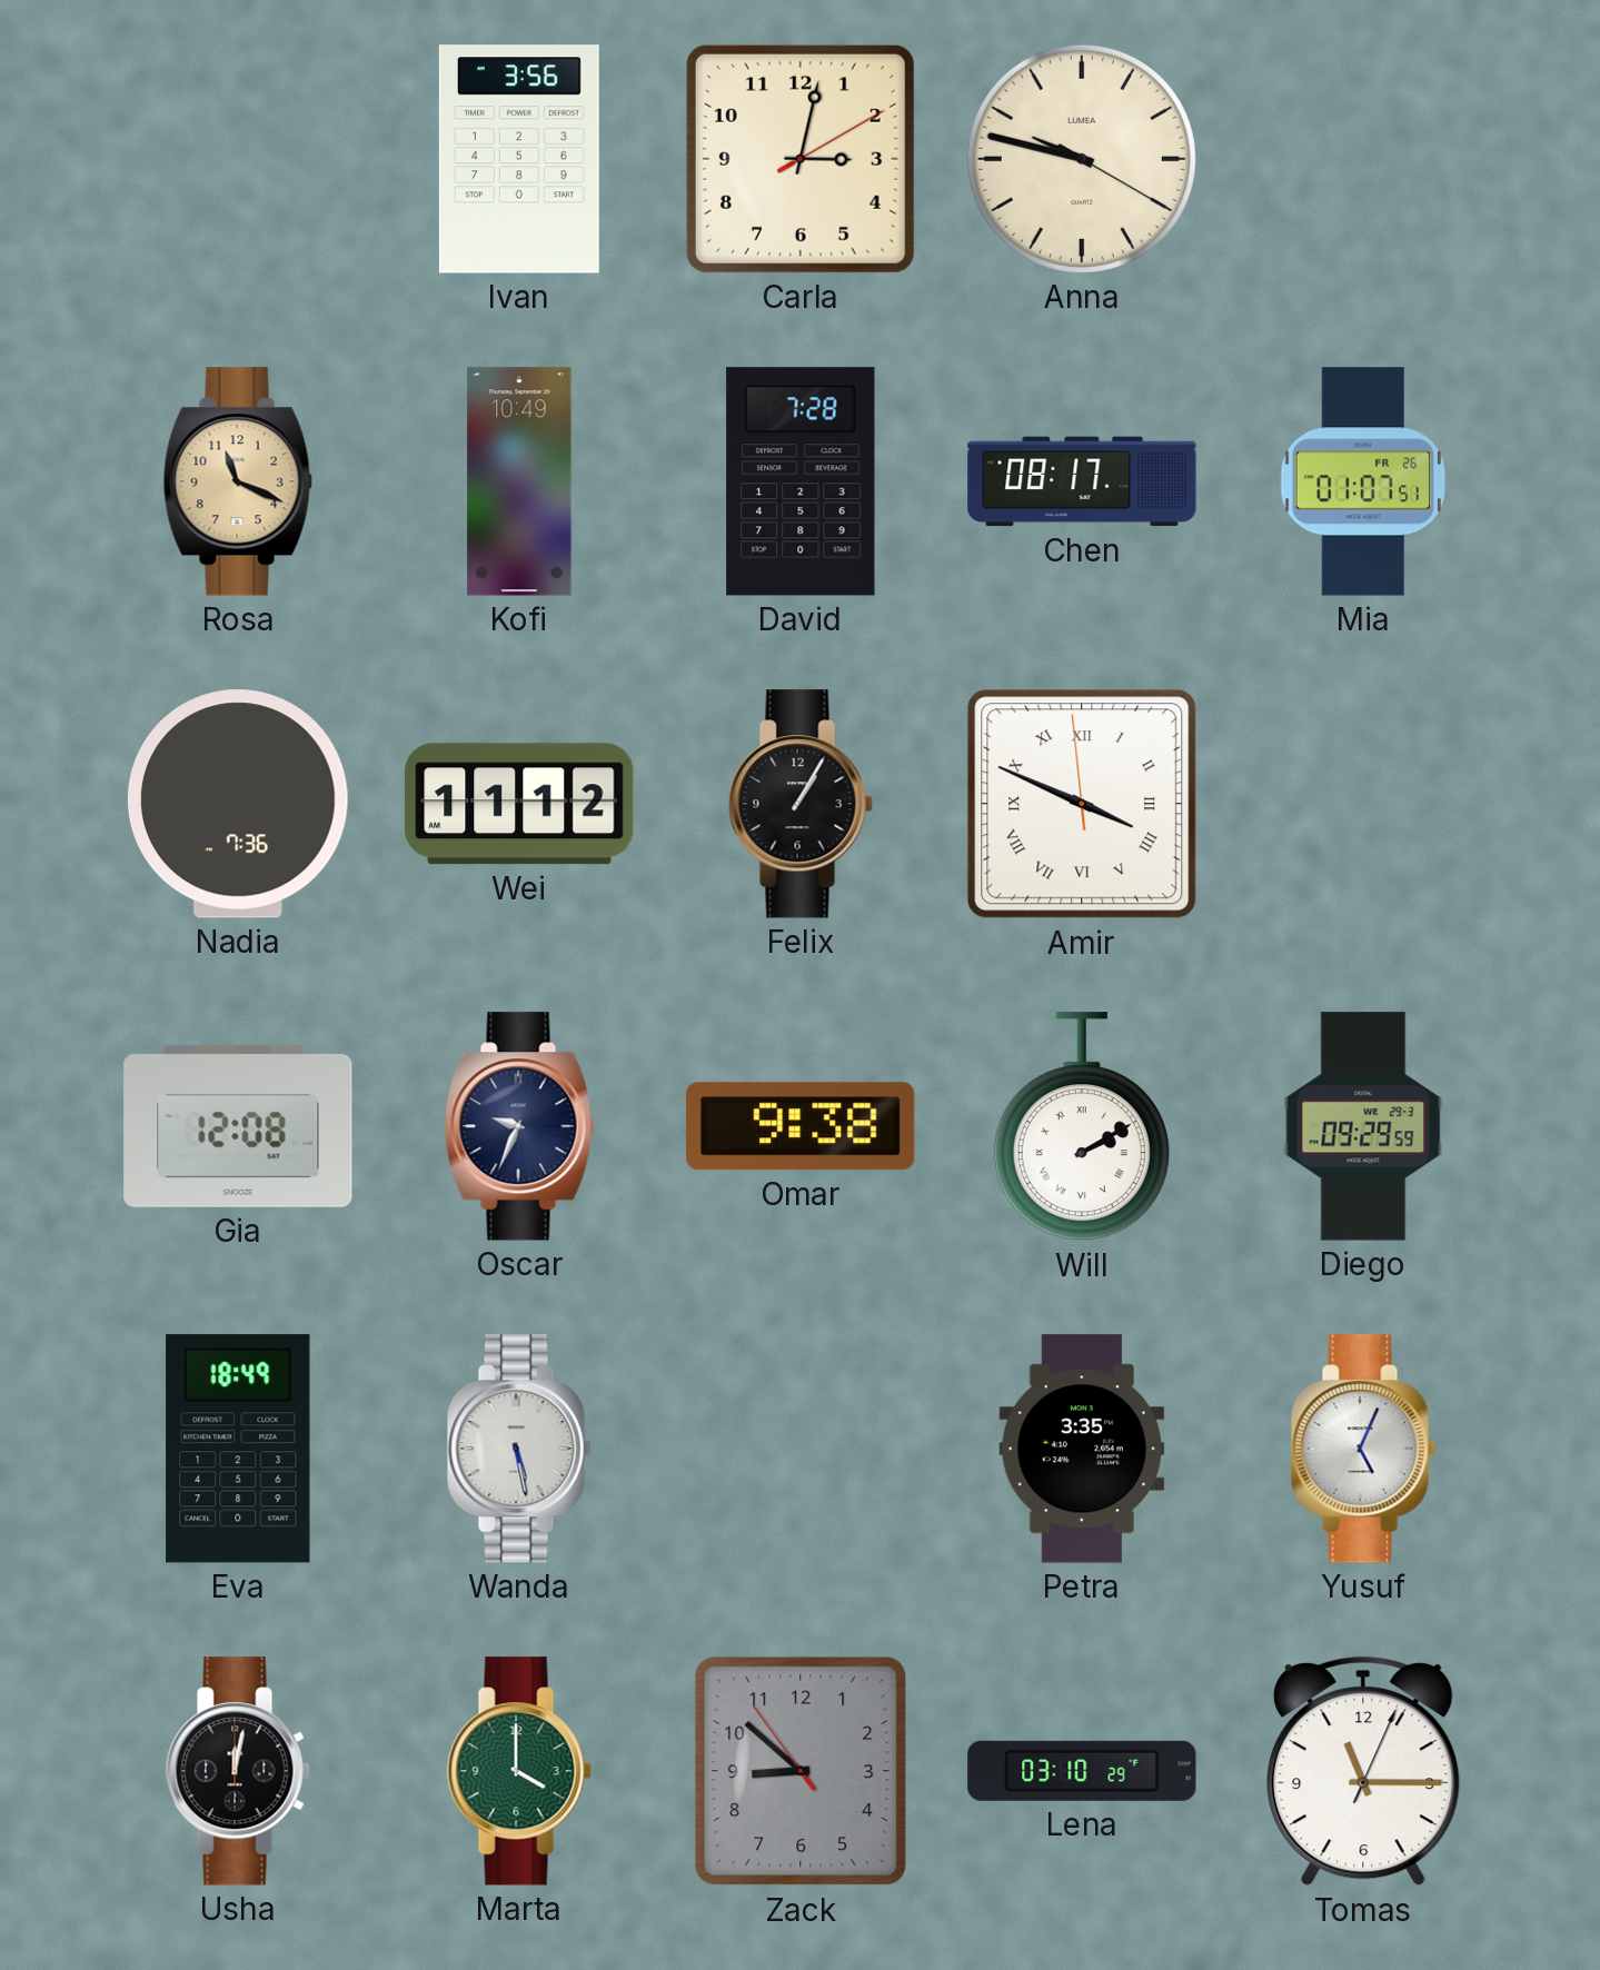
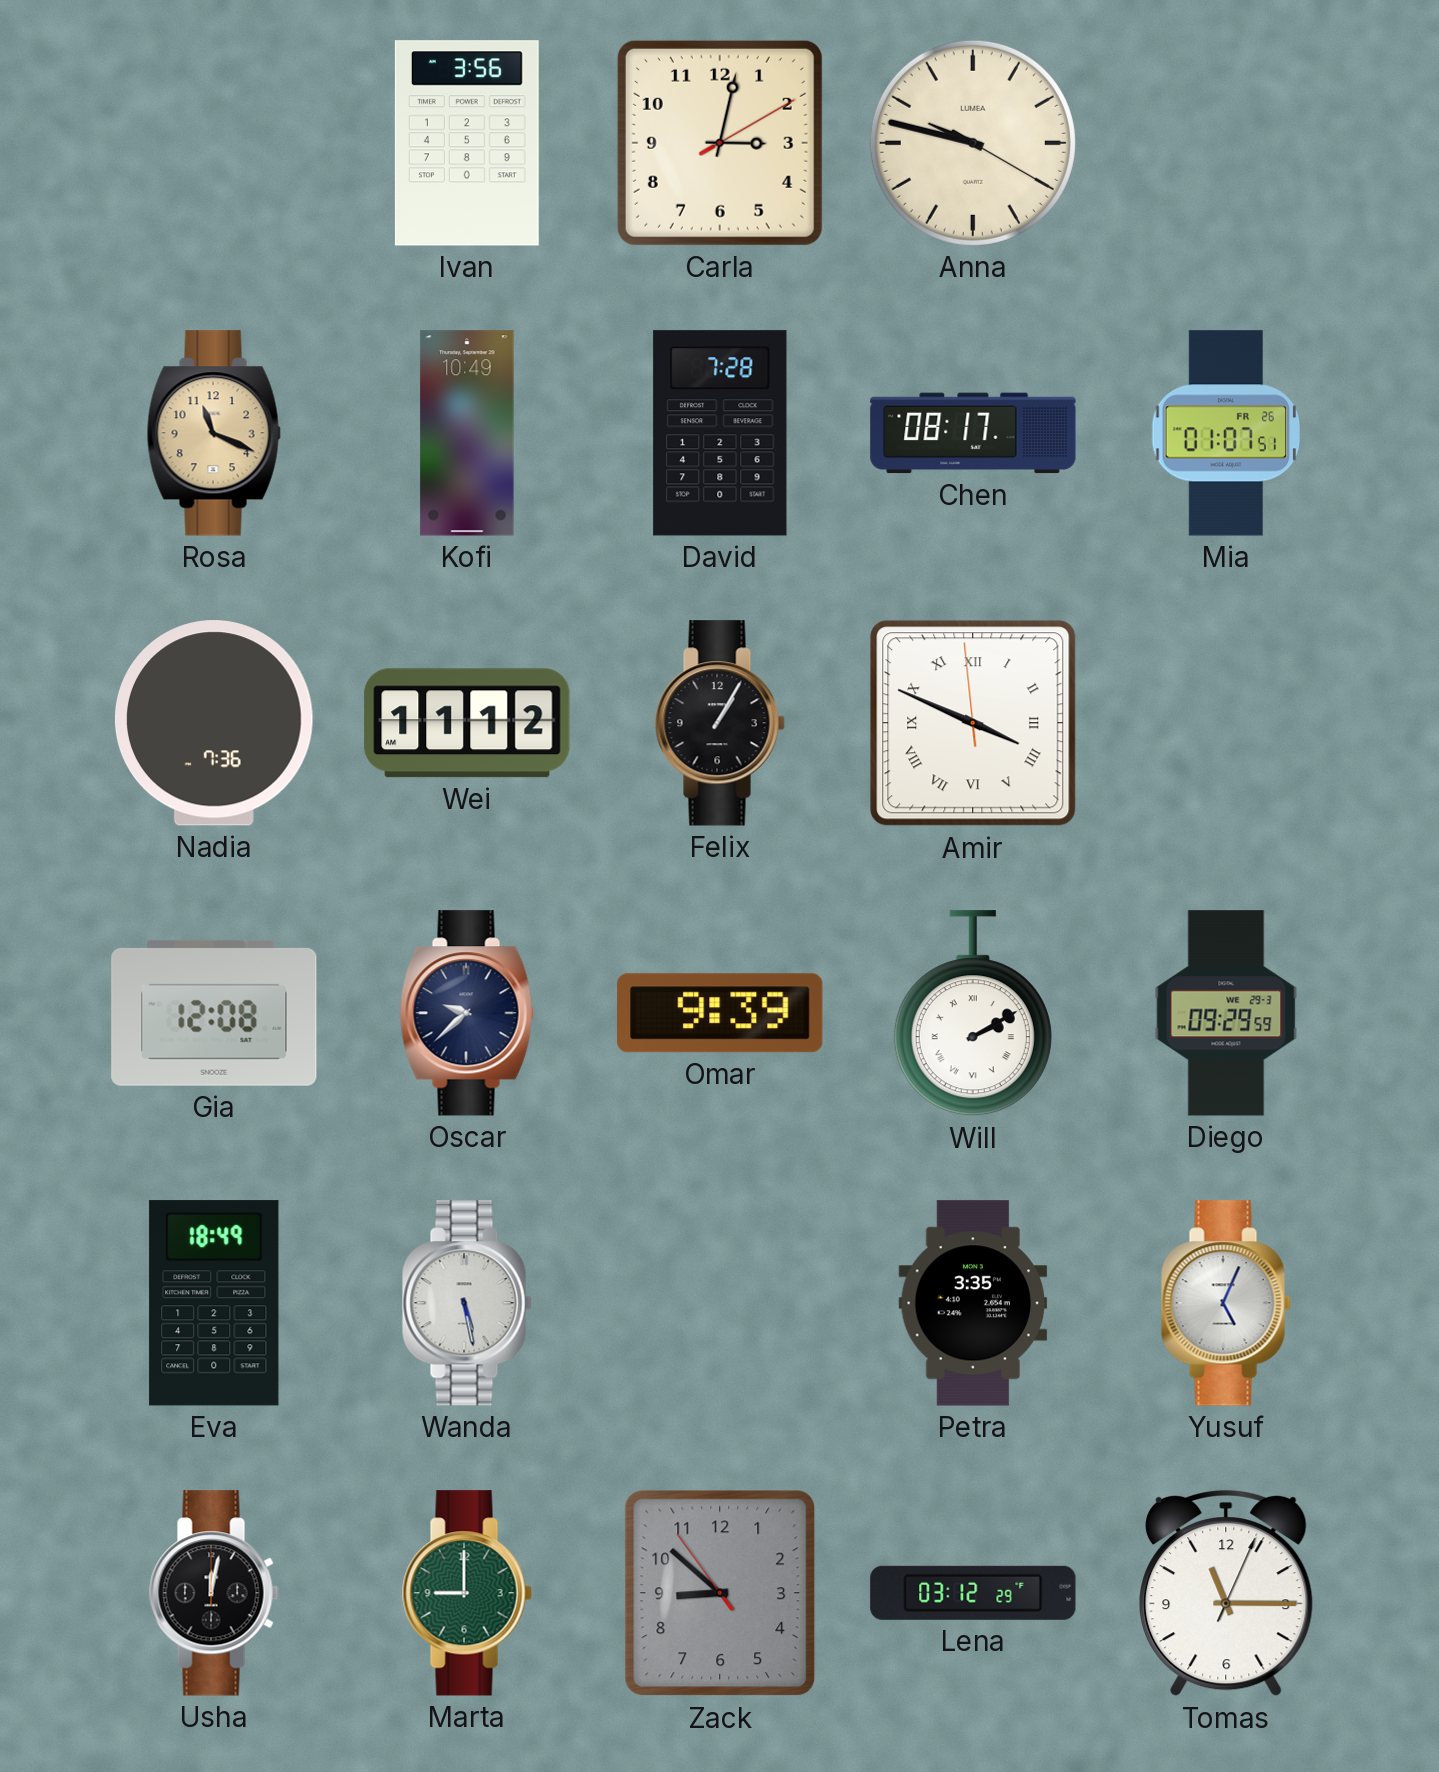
Oscar: 9:34 -> 9:38
Omar: 9:38 -> 9:39
Marta: 4:00 -> 9:00
Lena: 03:10 -> 03:12
